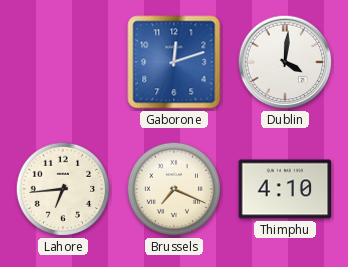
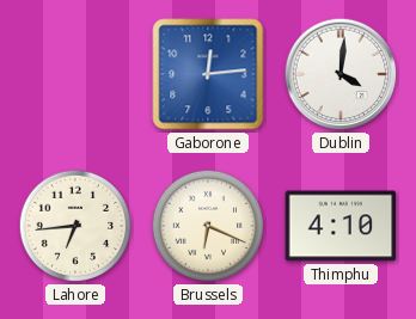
Gaborone: 12:12 -> 12:14
Brussels: 7:19 -> 6:19
